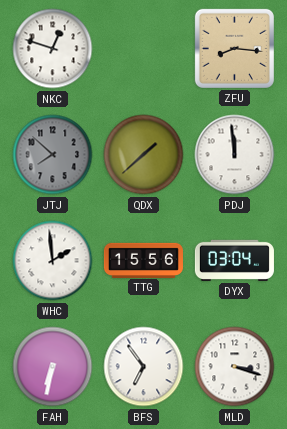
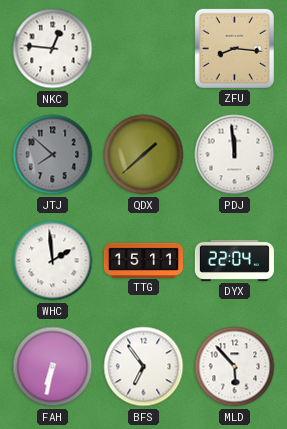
NKC: 12:48 -> 12:46
TTG: 15:56 -> 15:11
DYX: 03:04 -> 22:04
MLD: 3:18 -> 5:53
